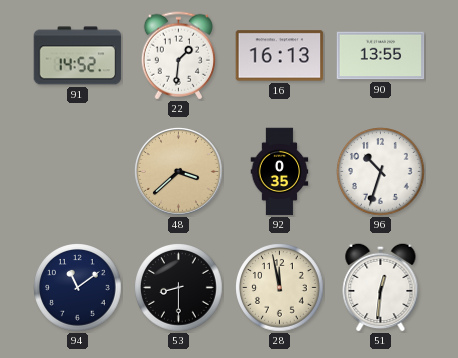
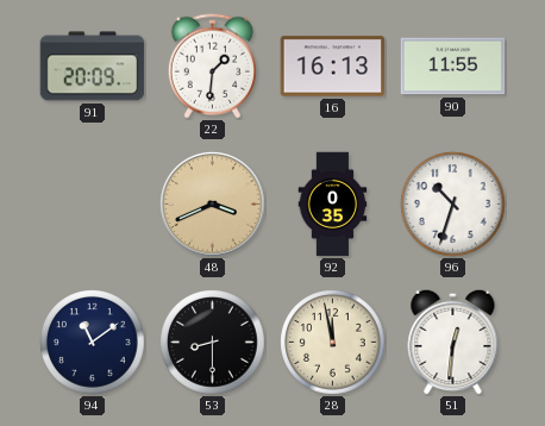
91: 14:52 -> 20:09
90: 13:55 -> 11:55
48: 3:38 -> 3:41
